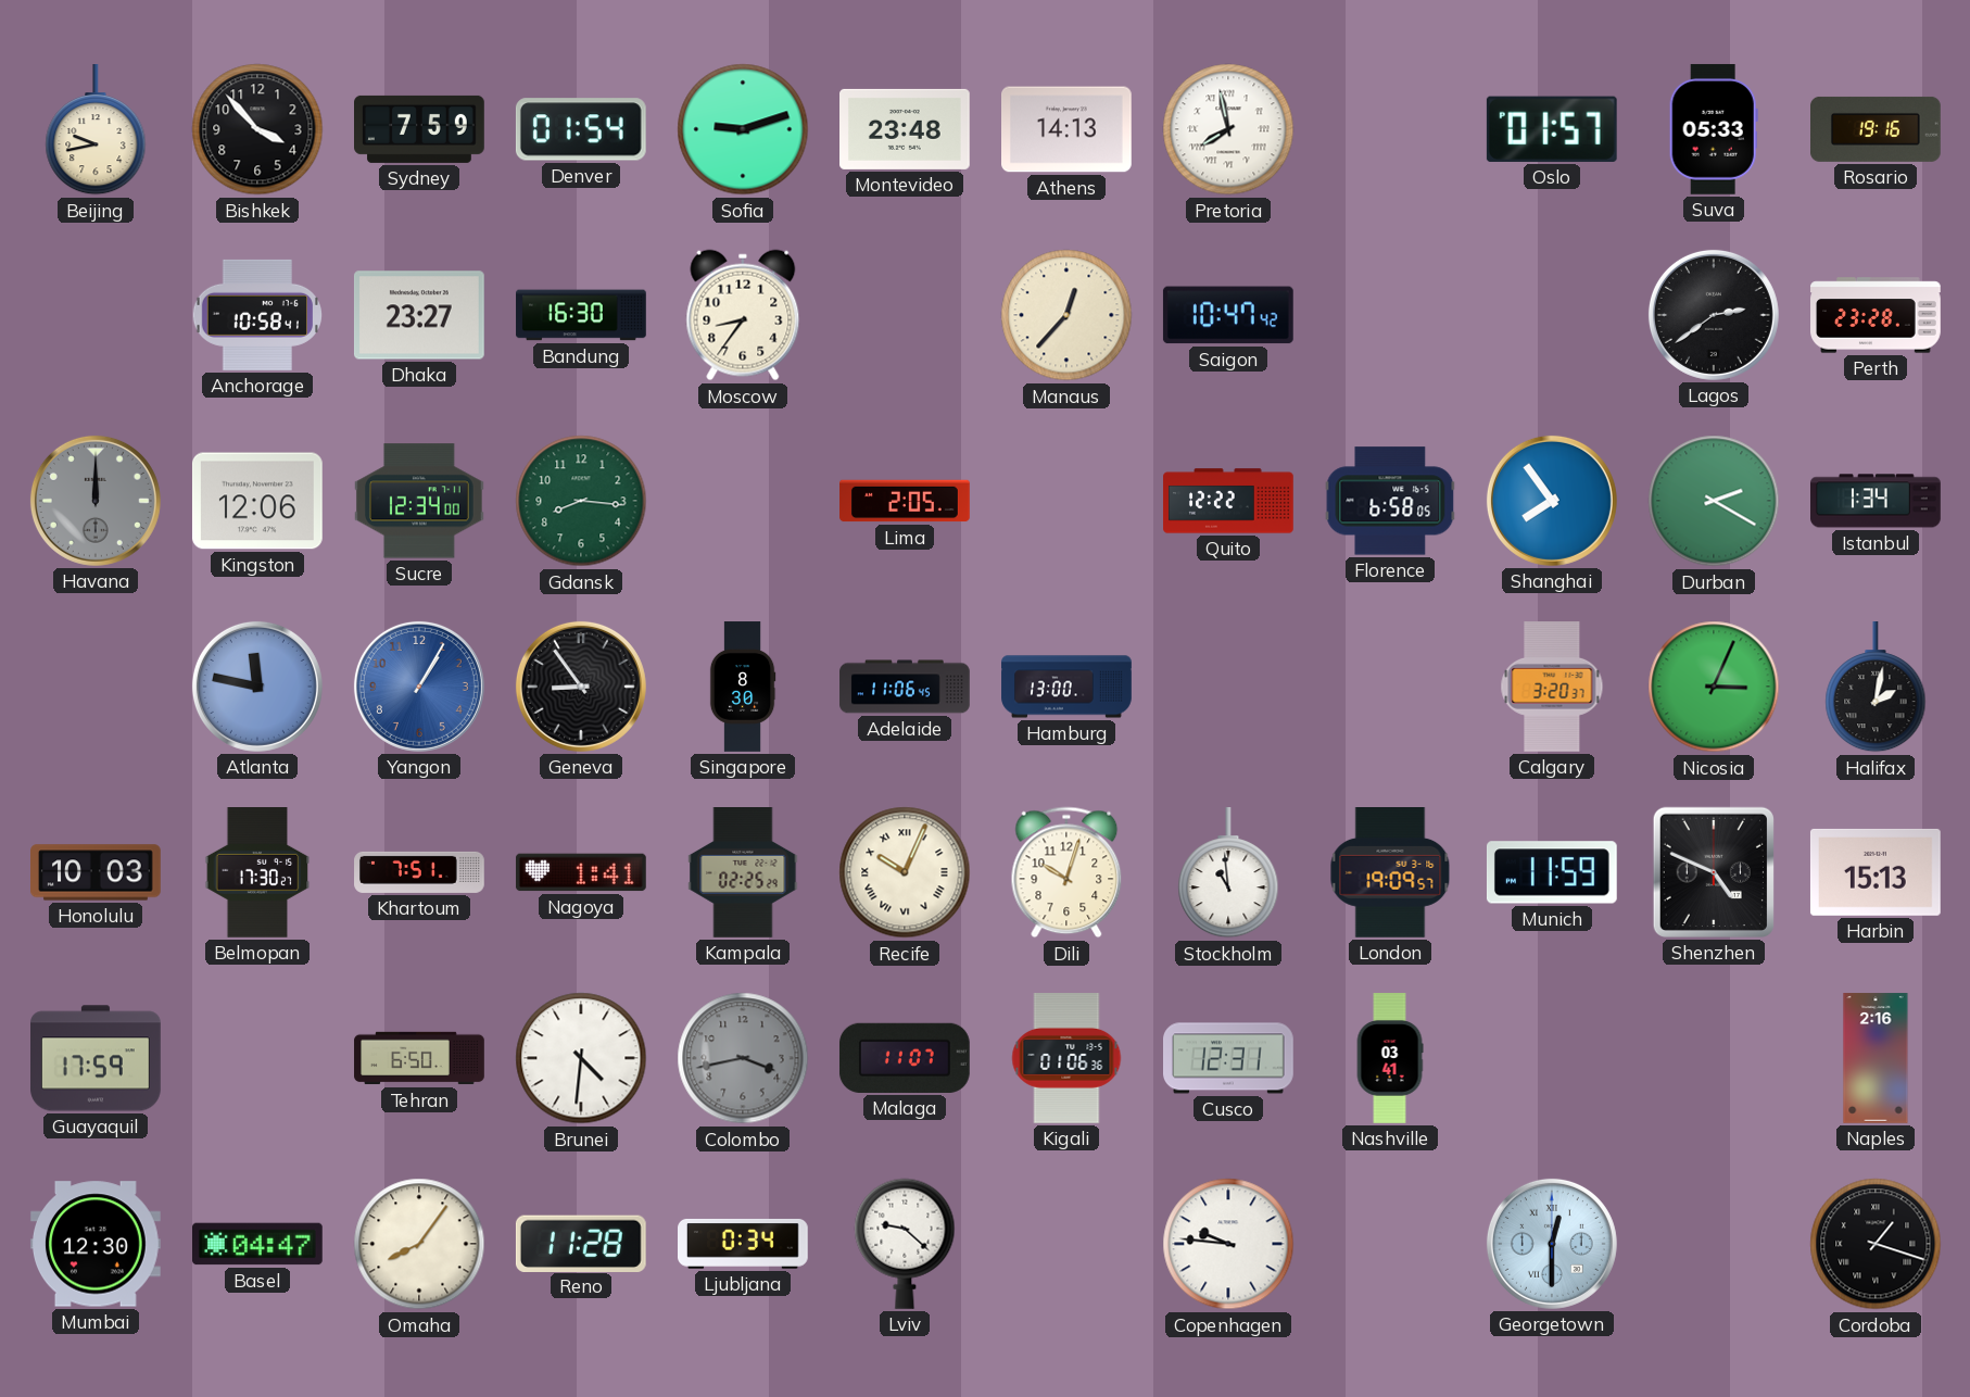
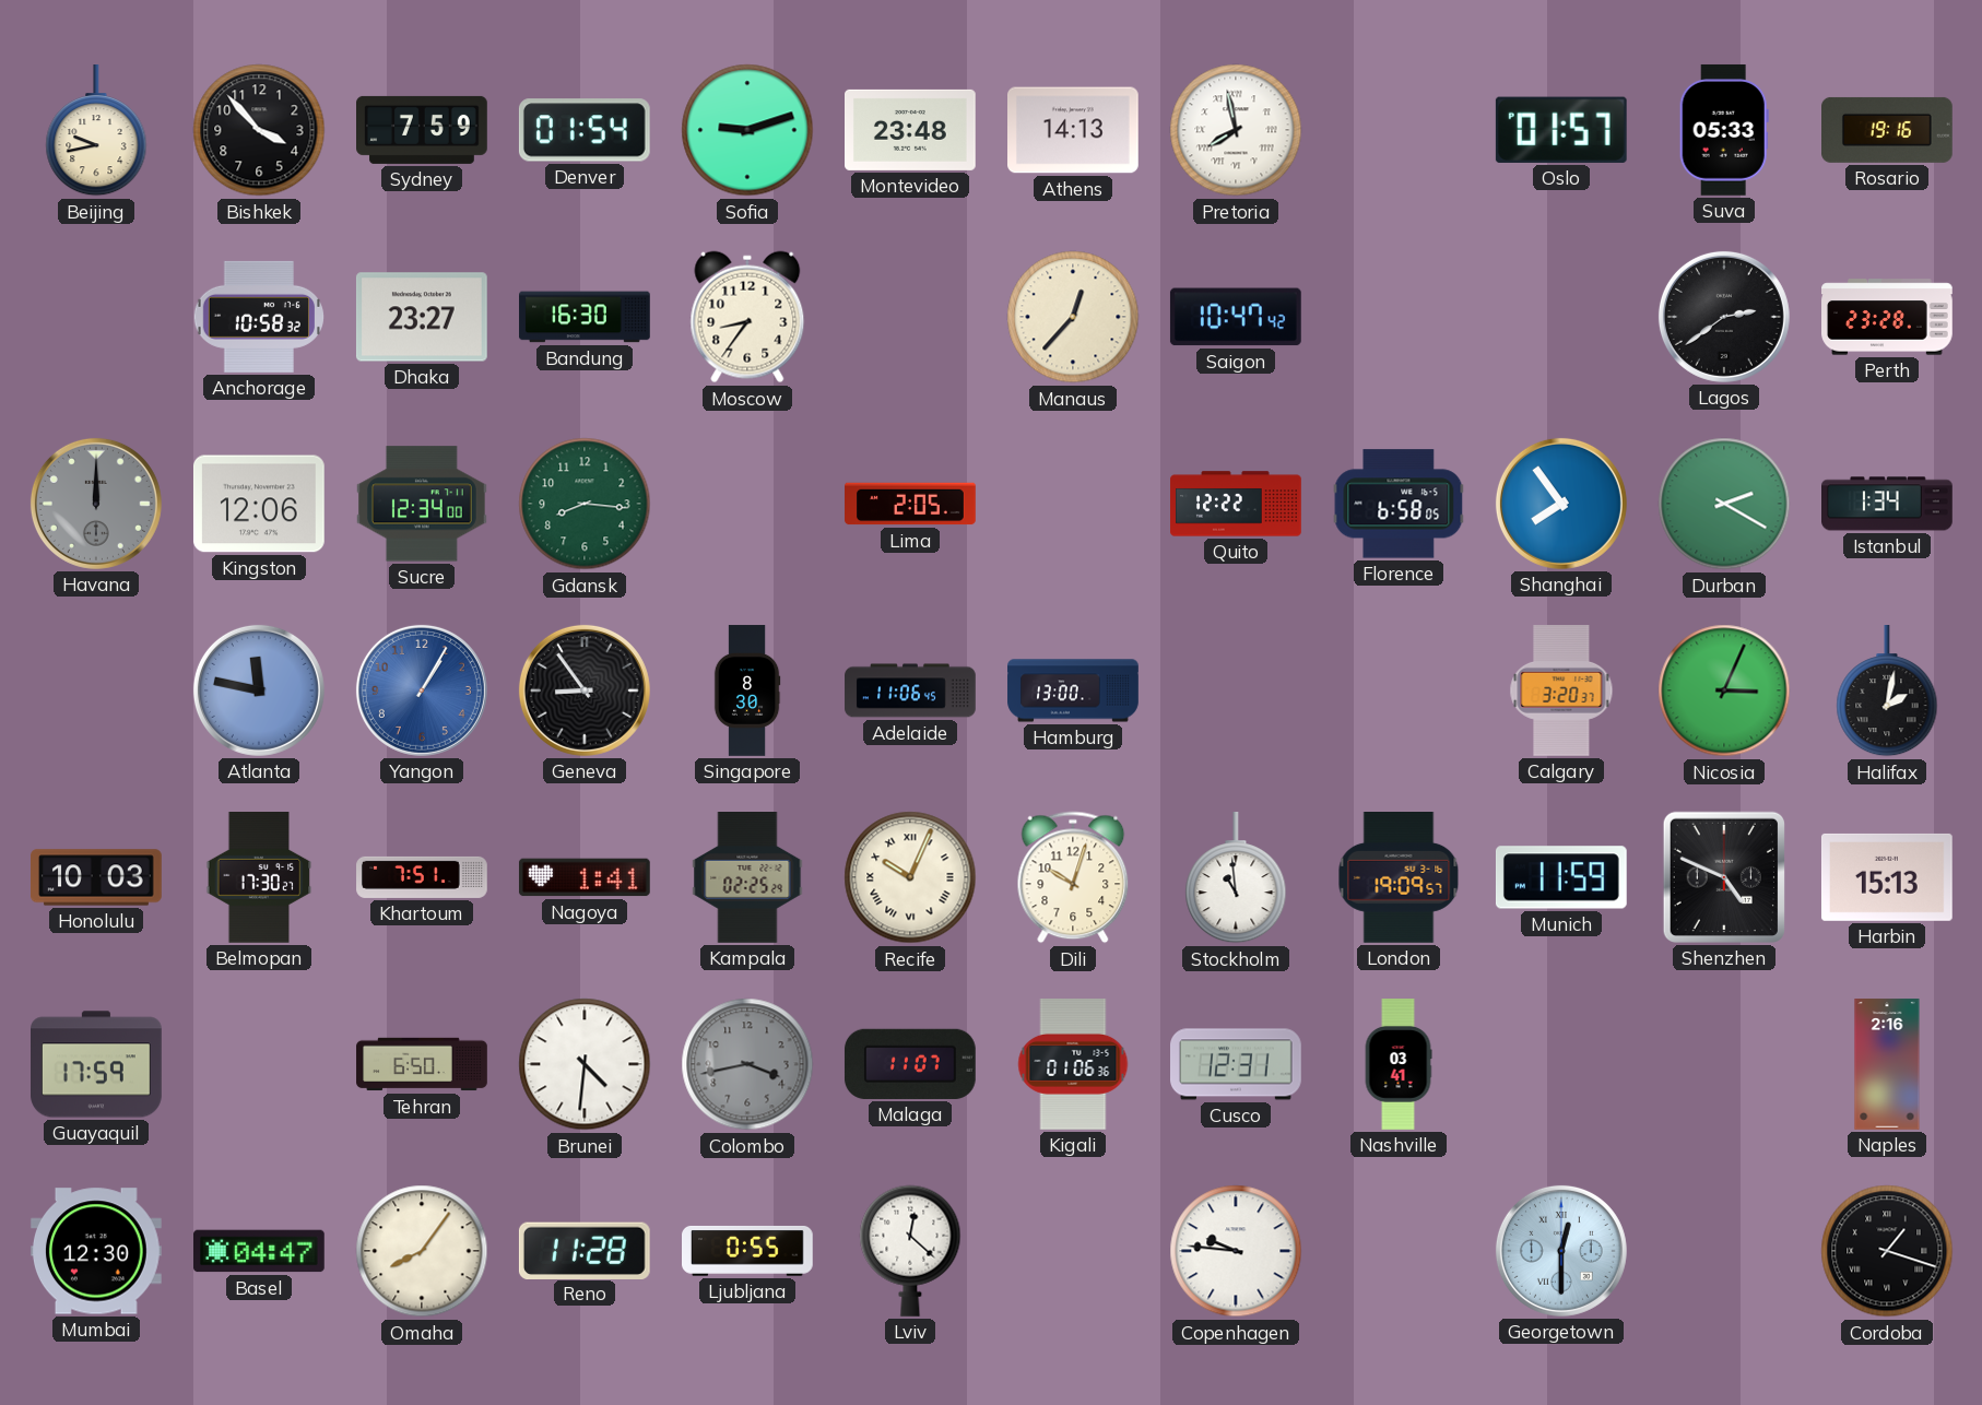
Anchorage: 10:58:41 -> 10:58:32
Ljubljana: 0:34 -> 0:55
Lviv: 9:22 -> 12:22
